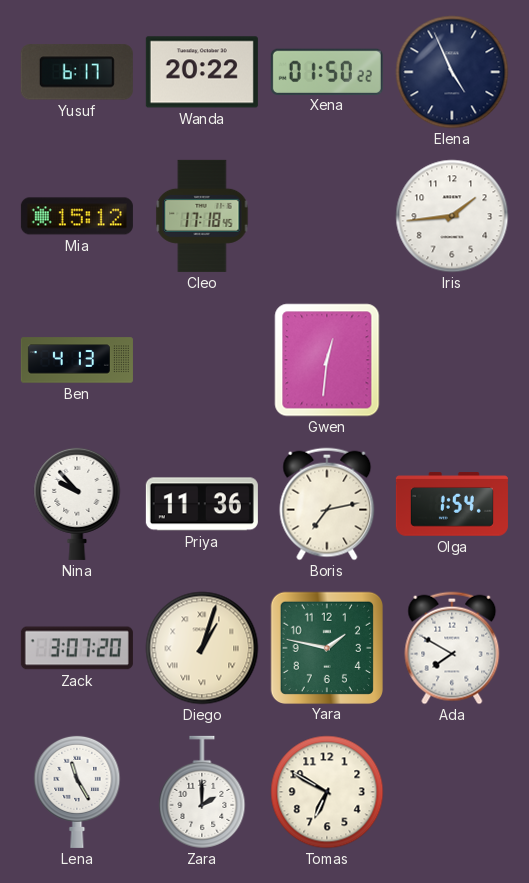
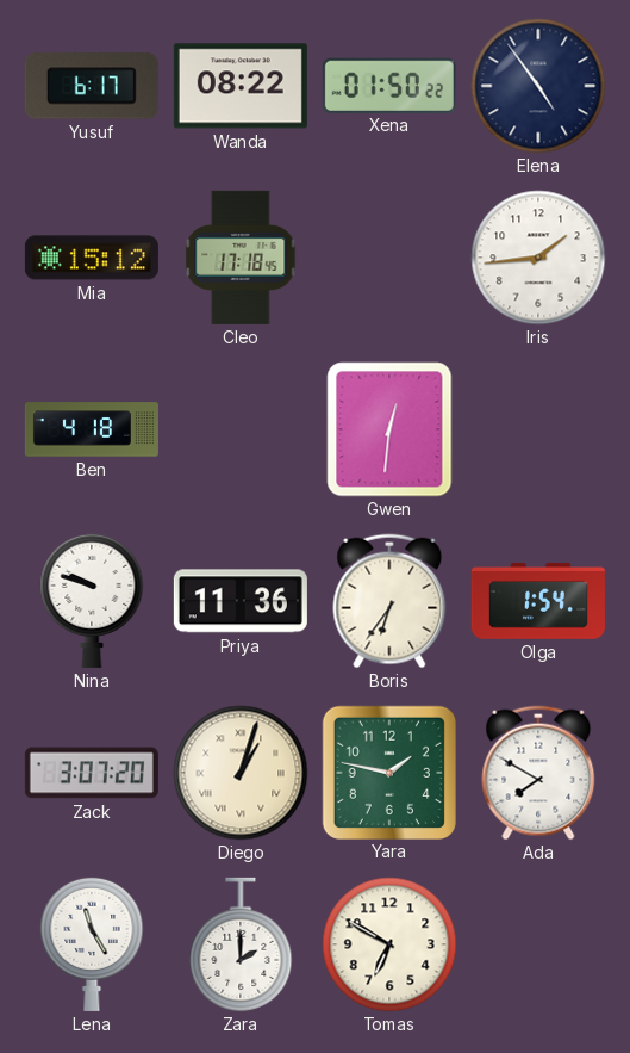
Wanda: 20:22 -> 08:22
Elena: 4:56 -> 4:54
Ben: 4:13 -> 4:18
Nina: 9:53 -> 9:48
Boris: 7:13 -> 6:36
